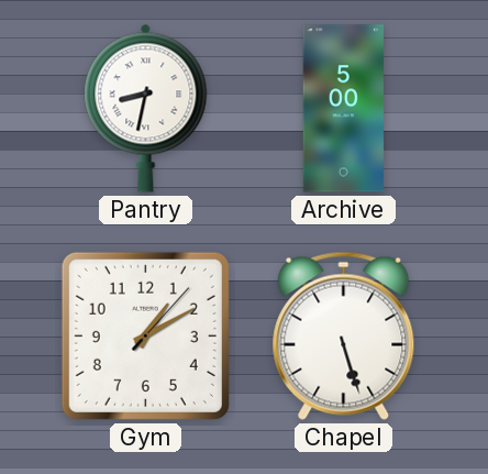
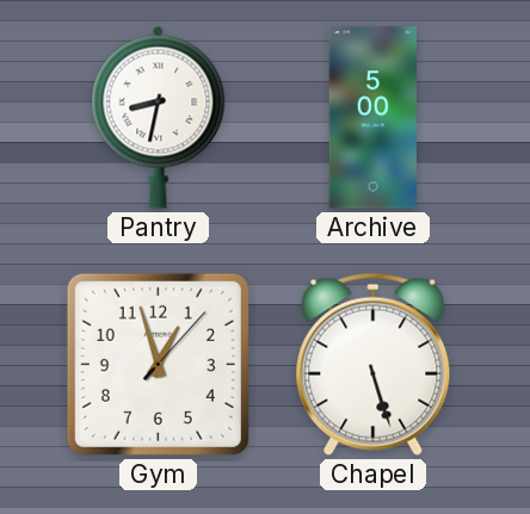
Gym: 1:10 -> 12:57
